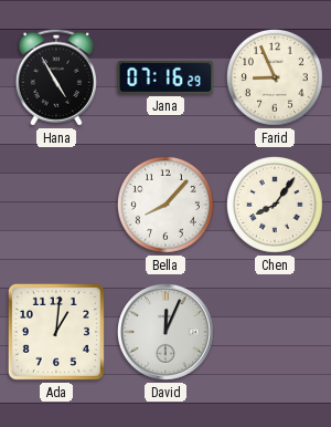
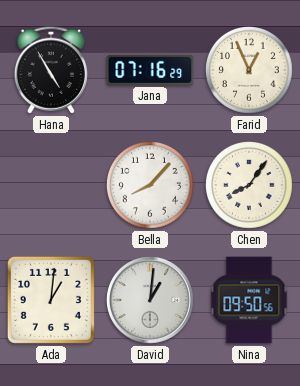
Farid: 8:56 -> 12:56
David: 12:04 -> 1:01
Nina: none -> 09:50
